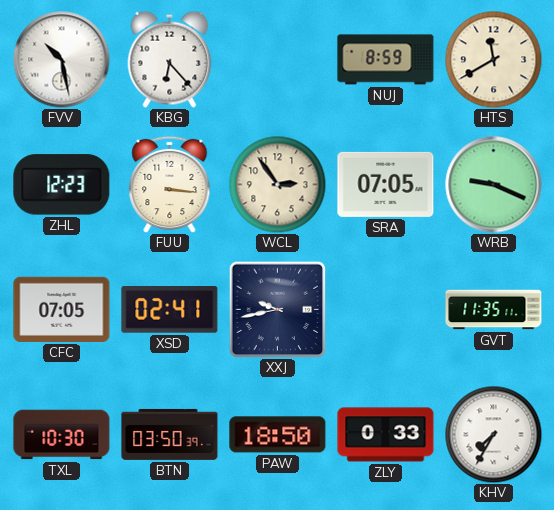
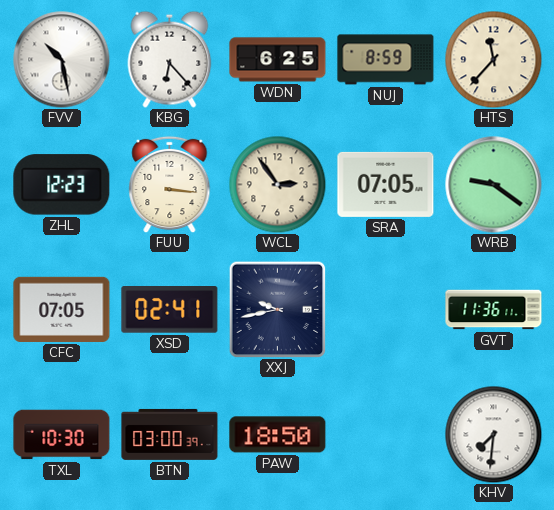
WDN: none -> 6:25
HTS: 11:40 -> 11:37
WRB: 9:19 -> 9:21
GVT: 11:35 -> 11:36
BTN: 03:50 -> 03:00
ZLY: 0:33 -> none
KHV: 7:35 -> 7:31
